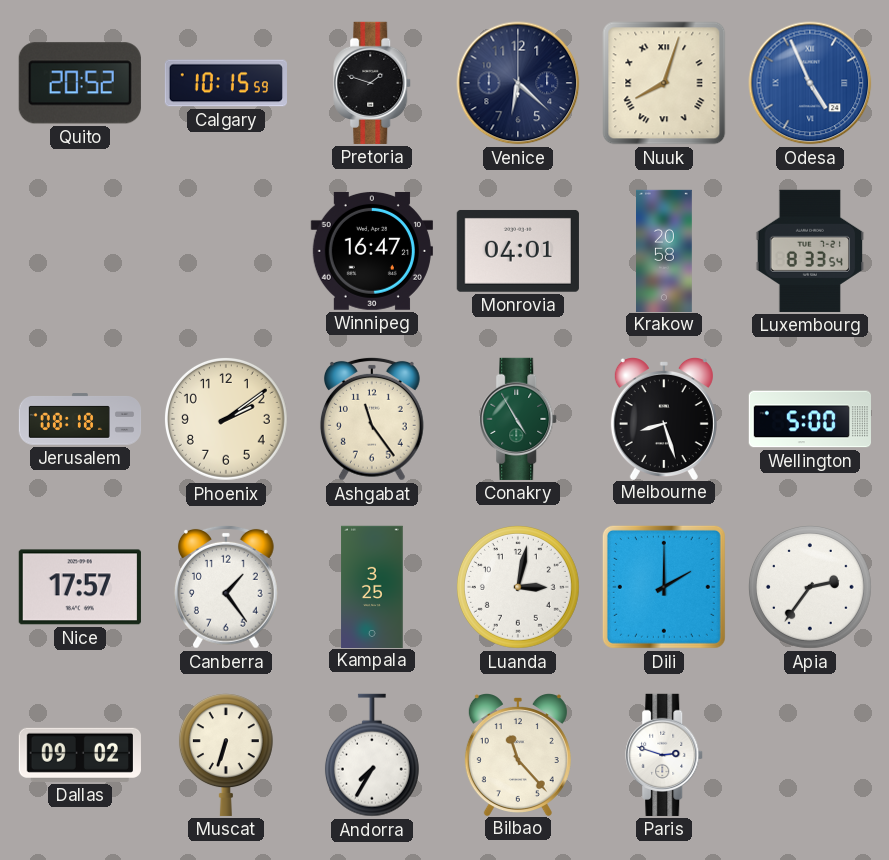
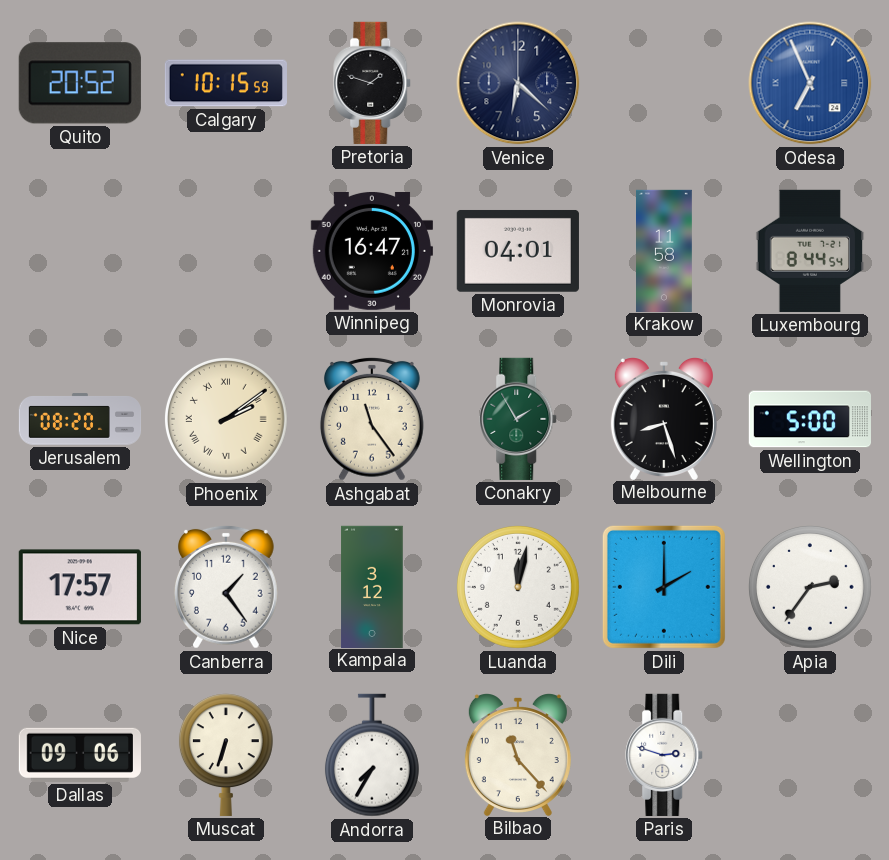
Nuuk: 8:03 -> none
Odesa: 4:56 -> 6:56
Krakow: 20:58 -> 11:58
Luxembourg: 8:33 -> 8:44
Jerusalem: 08:18 -> 08:20
Phoenix numerals: Arabic -> Roman
Conakry: 4:55 -> 1:55
Kampala: 3:25 -> 3:12
Luanda: 3:02 -> 12:02
Dallas: 09:02 -> 09:06
